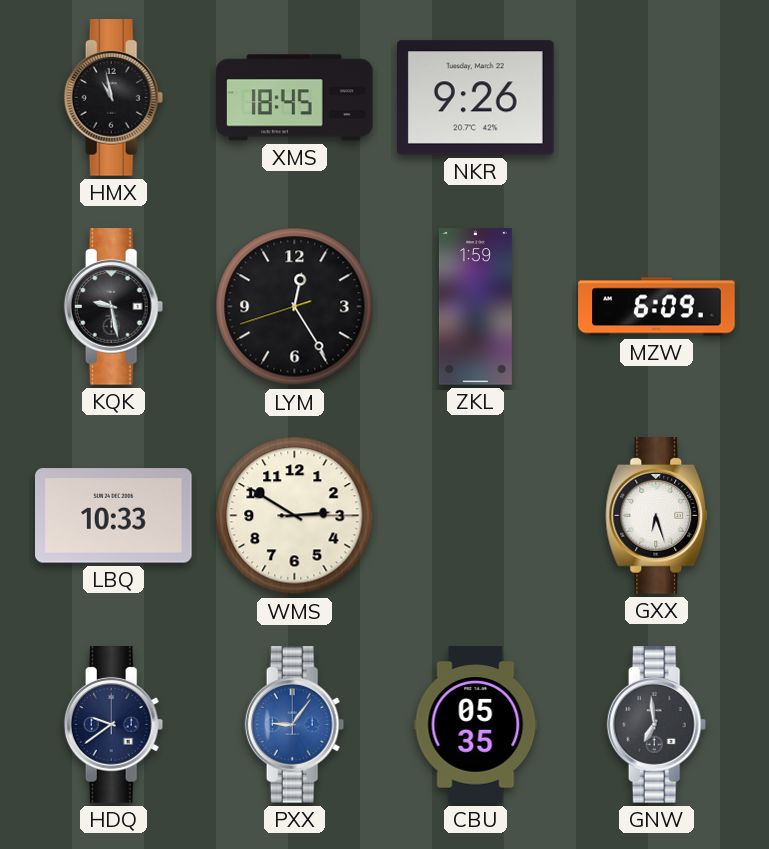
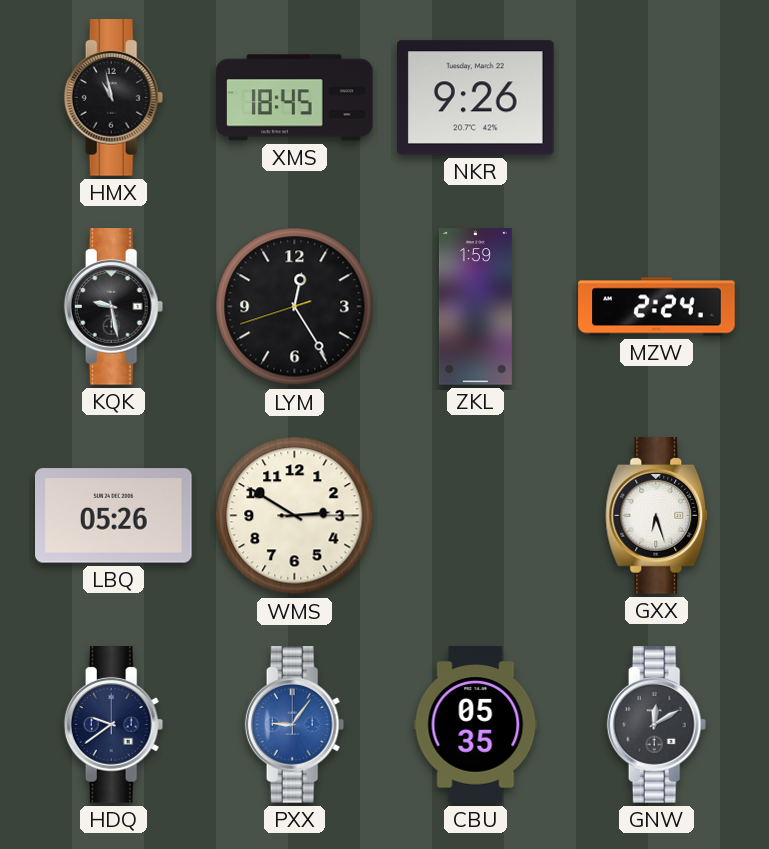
MZW: 6:09 -> 2:24
LBQ: 10:33 -> 05:26
GNW: 6:59 -> 12:10
